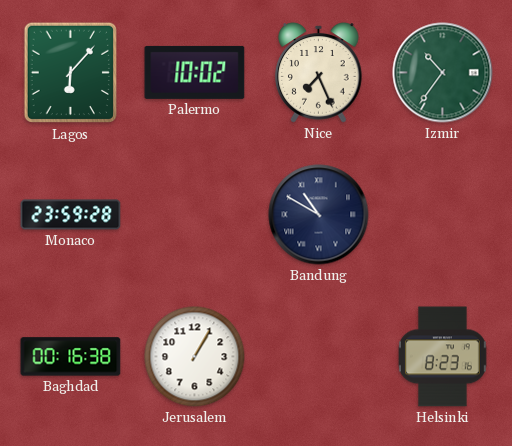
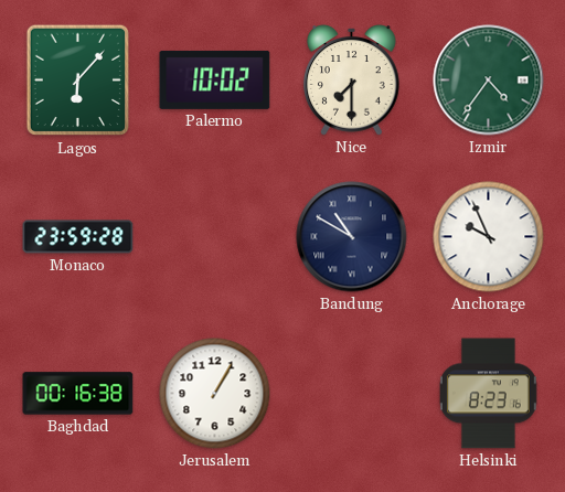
Nice: 7:26 -> 7:30
Izmir: 10:36 -> 4:36
Anchorage: none -> 9:56
